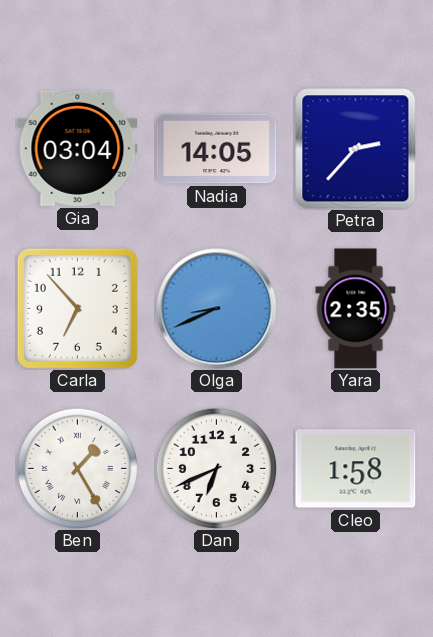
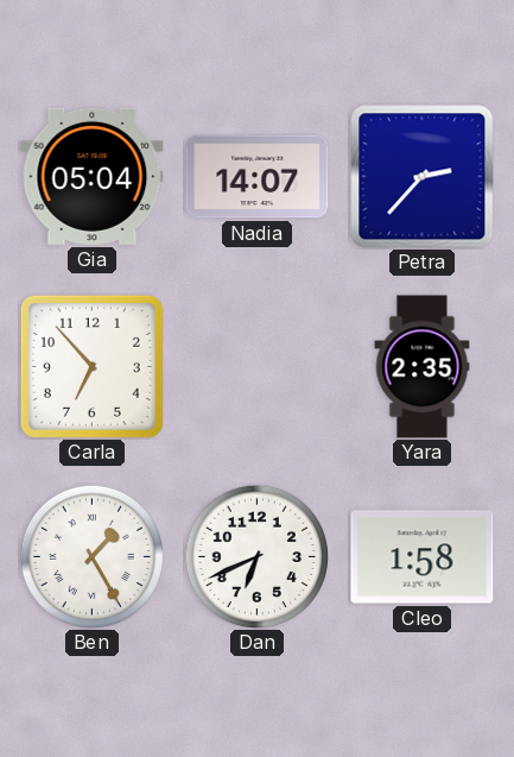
Gia: 03:04 -> 05:04
Nadia: 14:05 -> 14:07
Olga: 8:41 -> none
